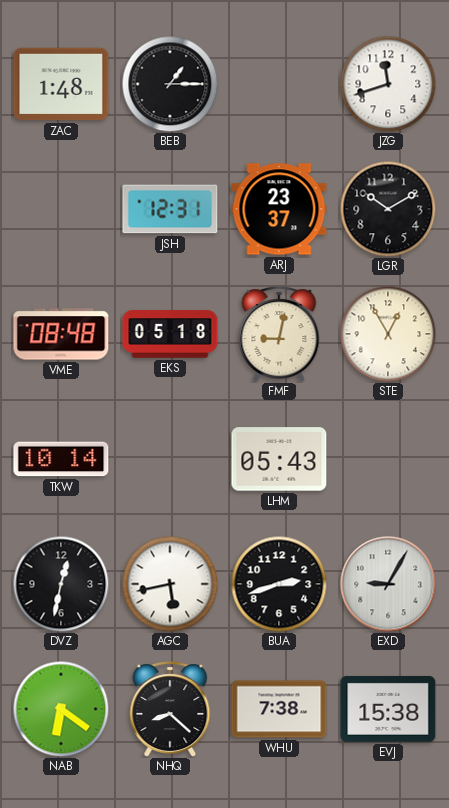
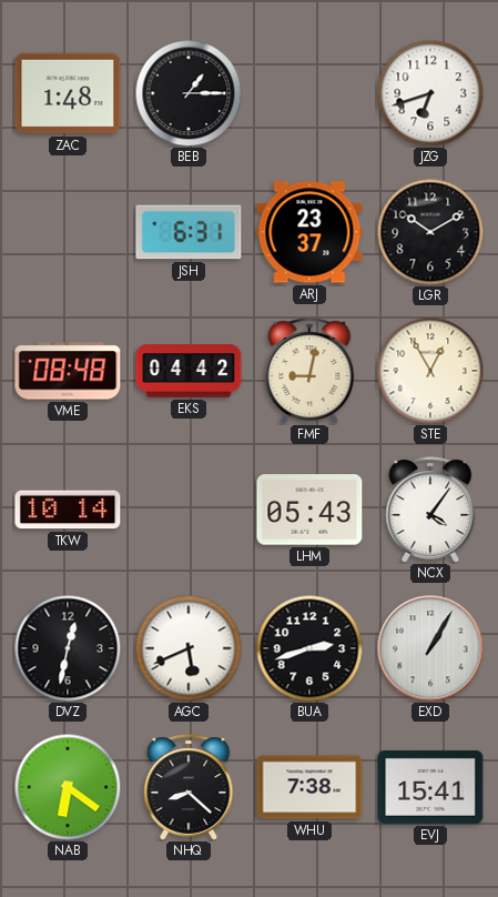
JZG: 11:42 -> 6:42
JSH: 12:31 -> 6:31
EKS: 05:18 -> 04:42
NCX: none -> 4:06
AGC: 5:43 -> 5:41
EXD: 9:05 -> 1:05
EVJ: 15:38 -> 15:41
